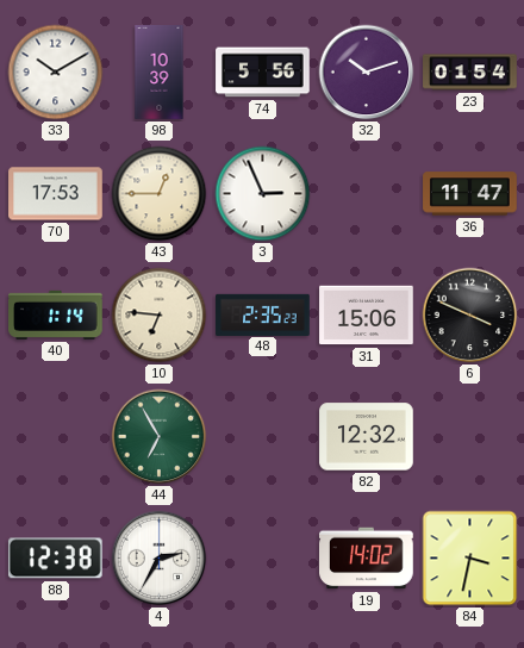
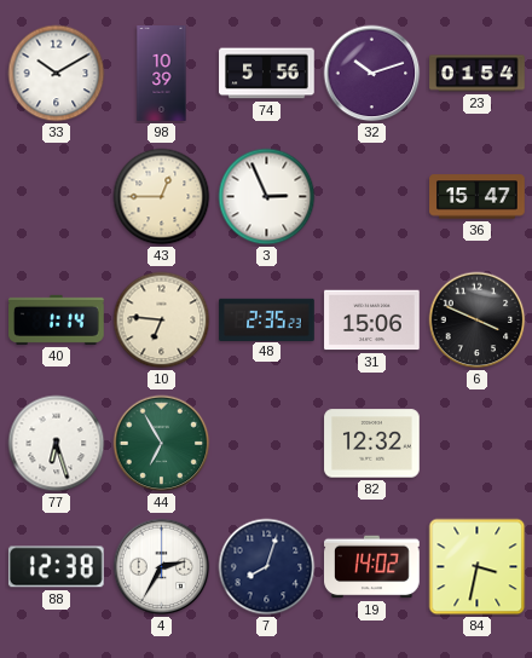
70: 17:53 -> none
36: 11:47 -> 15:47
77: none -> 6:27
7: none -> 8:03
